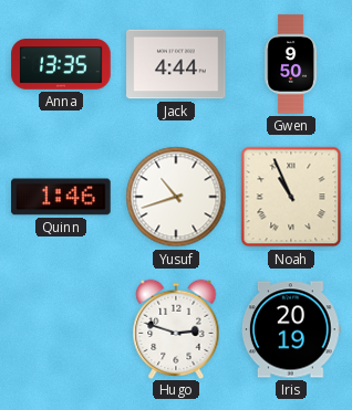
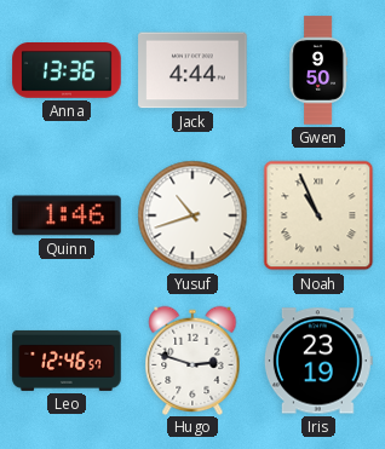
Anna: 13:35 -> 13:36
Leo: none -> 12:46
Iris: 20:19 -> 23:19
